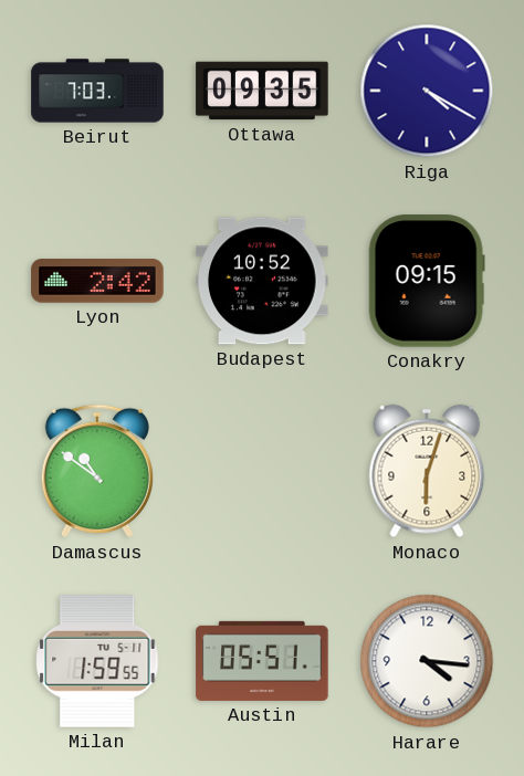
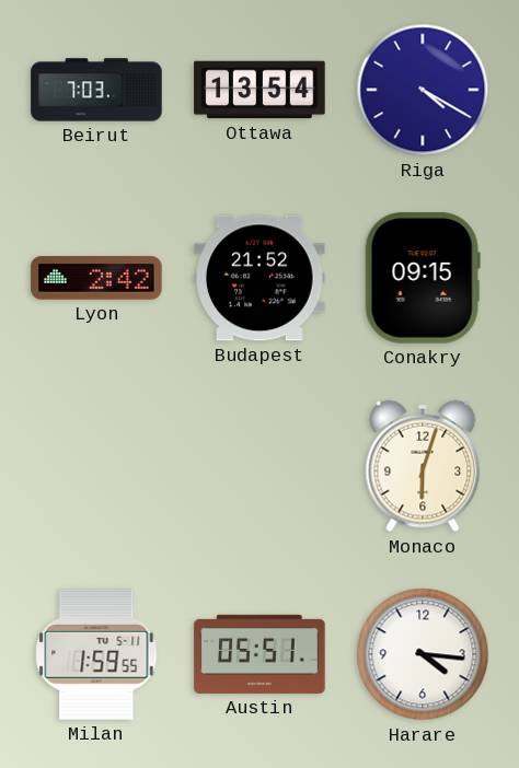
Ottawa: 09:35 -> 13:54
Budapest: 10:52 -> 21:52
Damascus: 10:51 -> none
